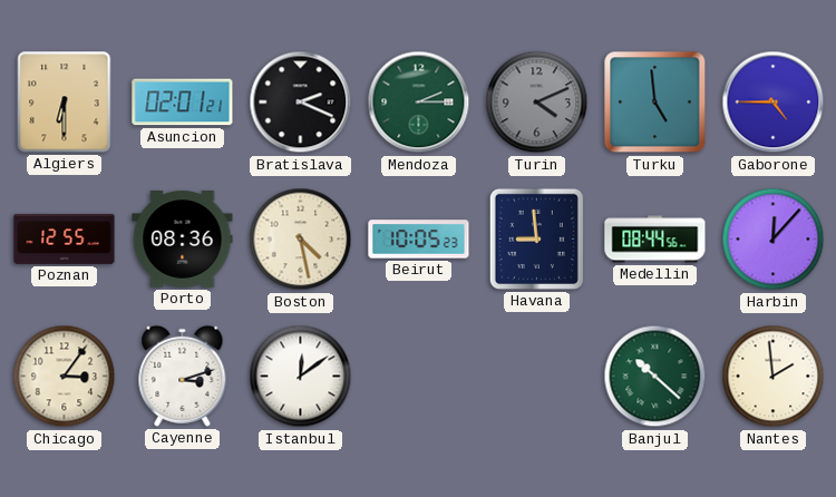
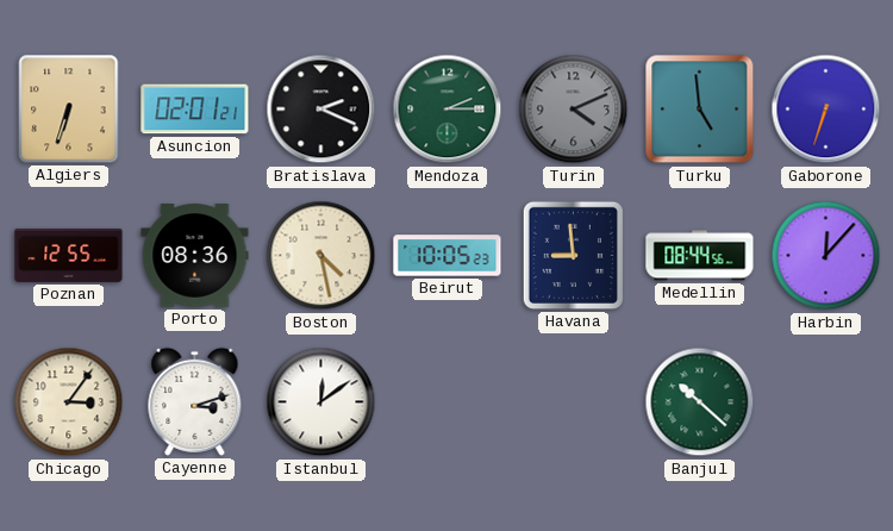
Algiers: 6:30 -> 6:33
Gaborone: 4:45 -> 6:33
Nantes: 1:59 -> none
